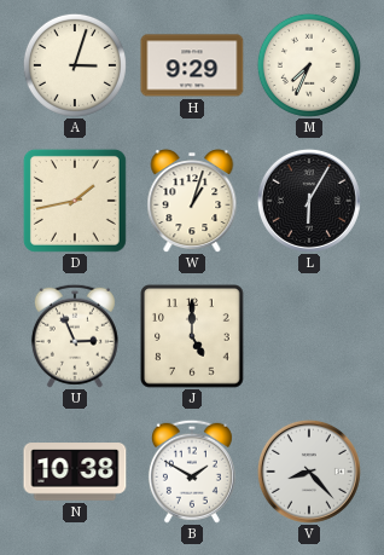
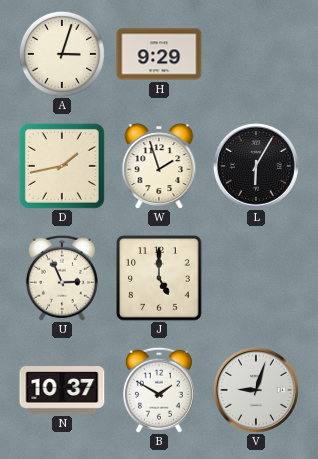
M: 7:34 -> none
W: 1:03 -> 1:57
N: 10:38 -> 10:37
V: 8:23 -> 9:03
